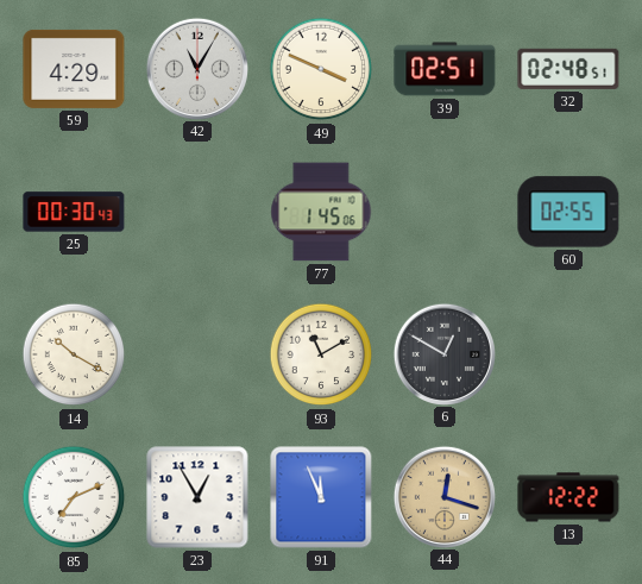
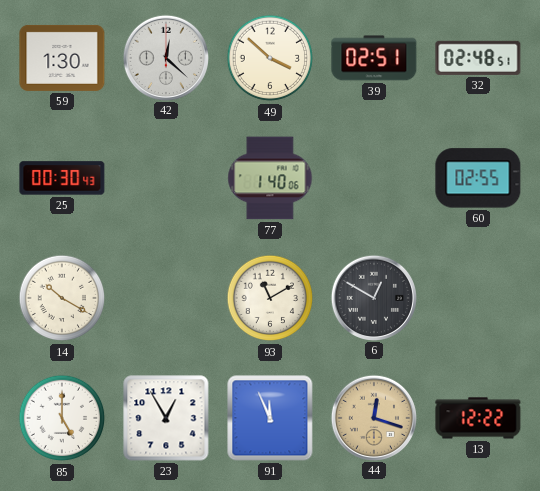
59: 4:29 -> 1:30
42: 11:05 -> 12:22
49: 3:49 -> 3:52
77: 1:45 -> 1:40
85: 7:11 -> 5:00
